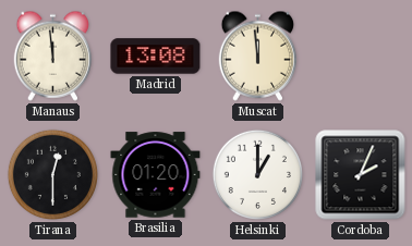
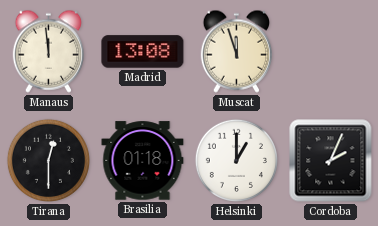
Muscat: 11:59 -> 11:57
Brasilia: 01:20 -> 01:18
